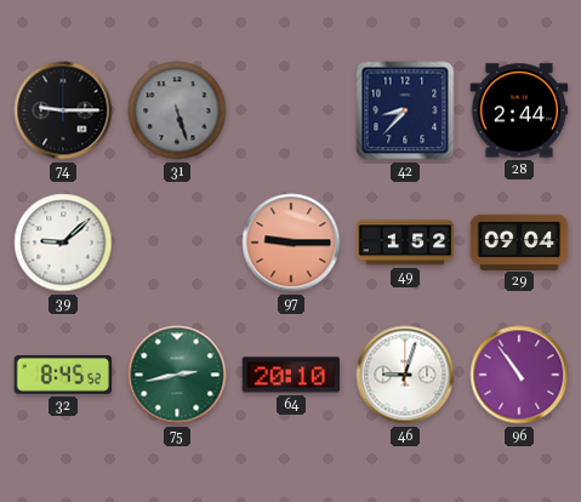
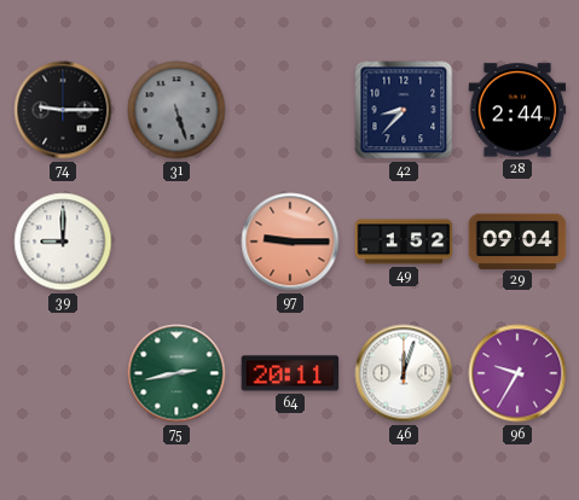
39: 9:08 -> 9:00
32: 8:45 -> none
64: 20:10 -> 20:11
46: 9:03 -> 12:03
96: 10:54 -> 9:35
